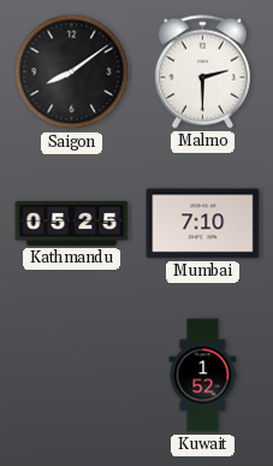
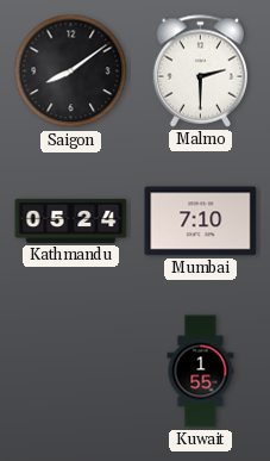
Kathmandu: 05:25 -> 05:24
Kuwait: 1:52 -> 1:55
